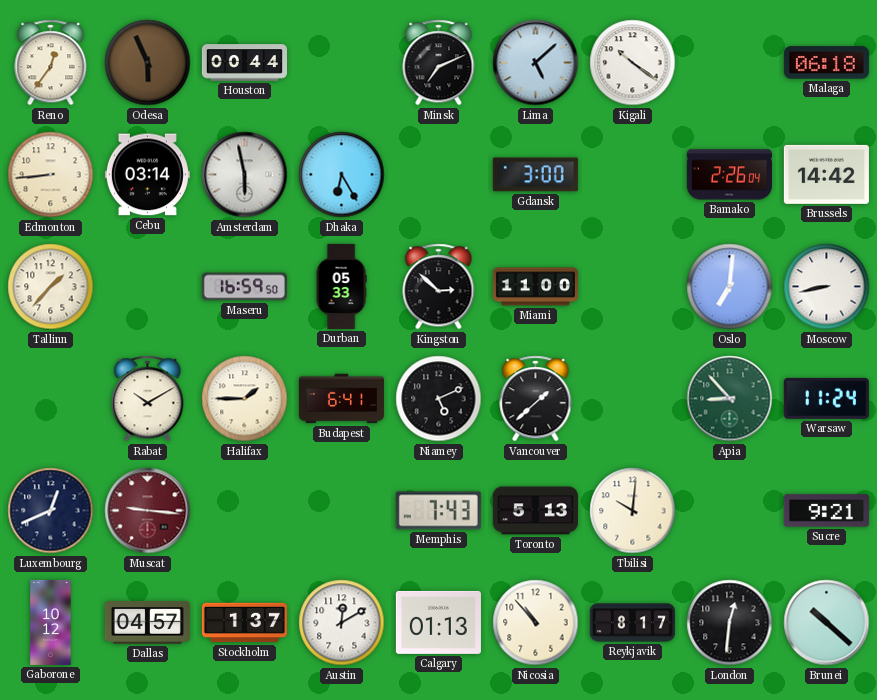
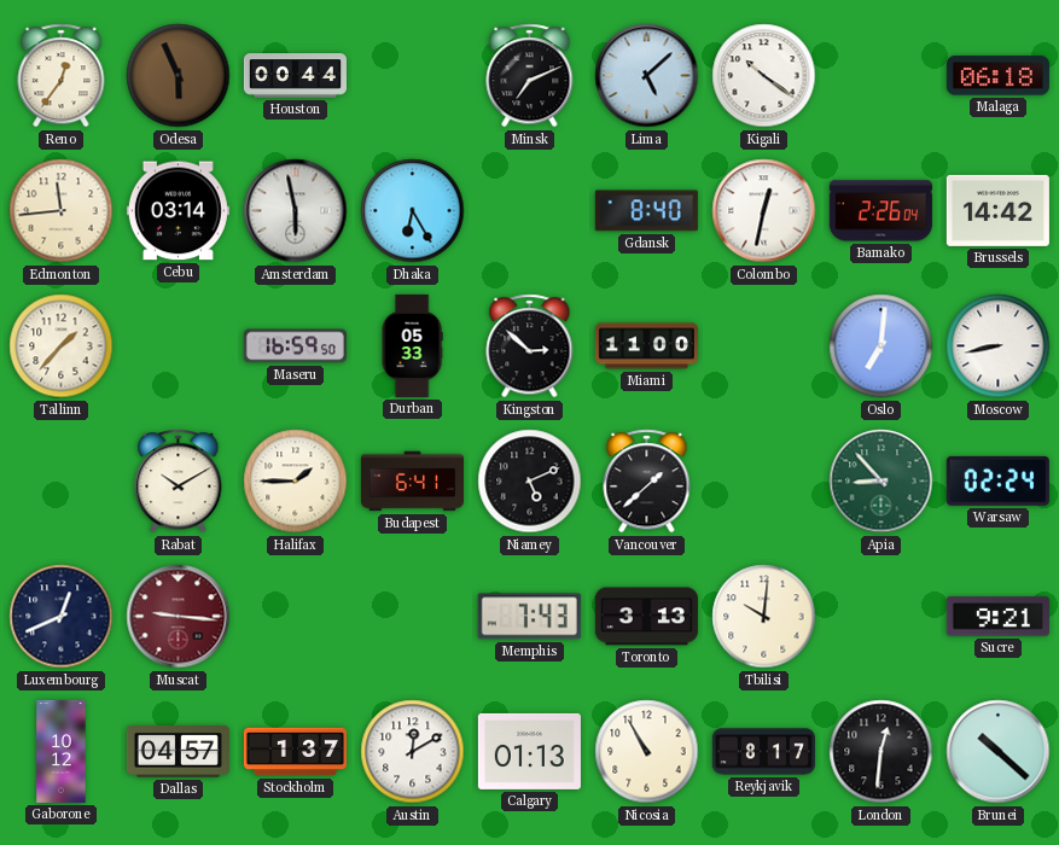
Edmonton: 8:44 -> 11:44
Gdansk: 3:00 -> 8:40
Colombo: none -> 12:32
Warsaw: 11:24 -> 02:24
Toronto: 5:13 -> 3:13
Nicosia: 10:53 -> 10:55
